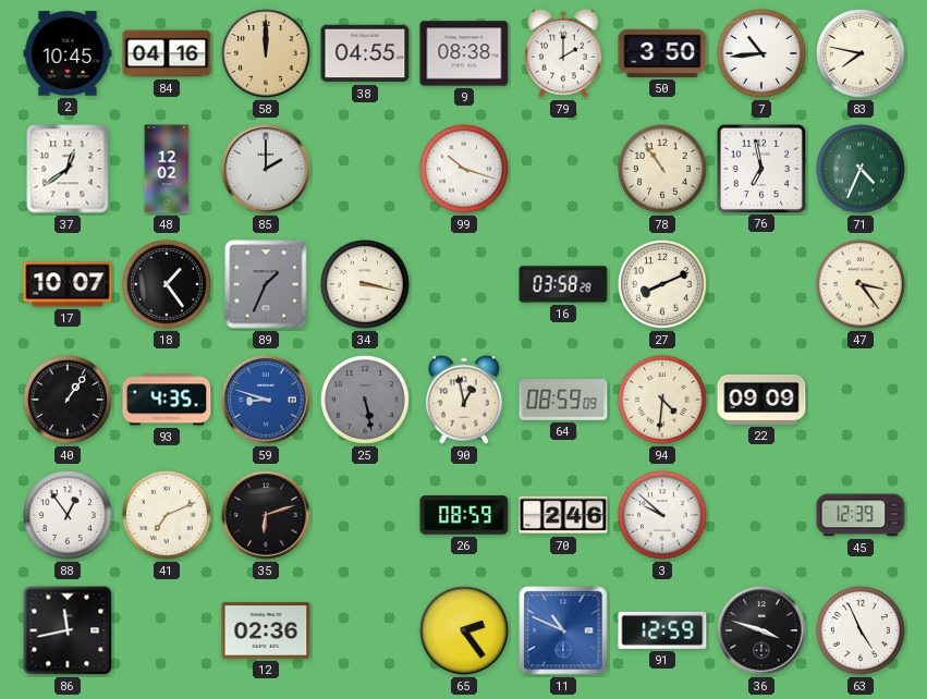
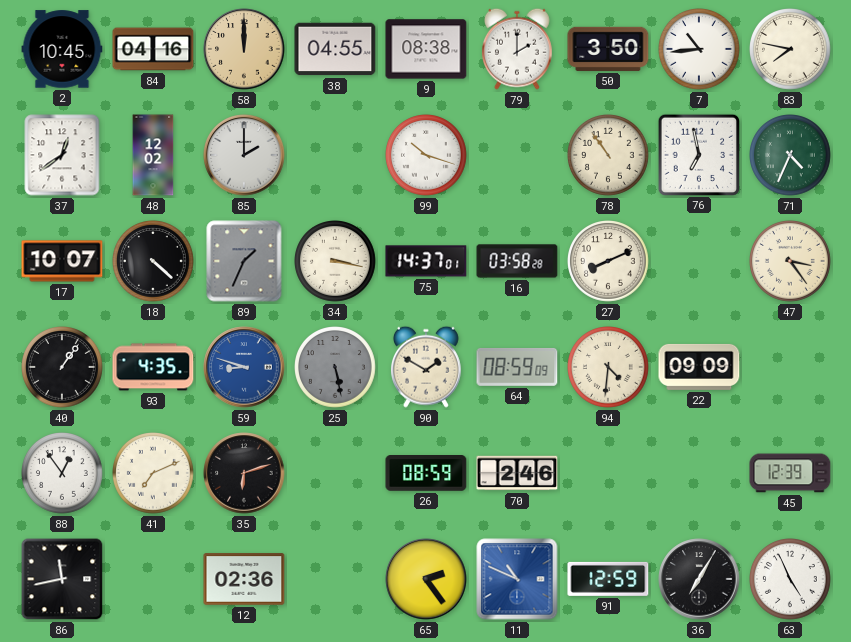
18: 1:24 -> 4:22
75: none -> 14:37
90: 12:58 -> 1:50
3: 9:52 -> none
36: 3:48 -> 7:05
